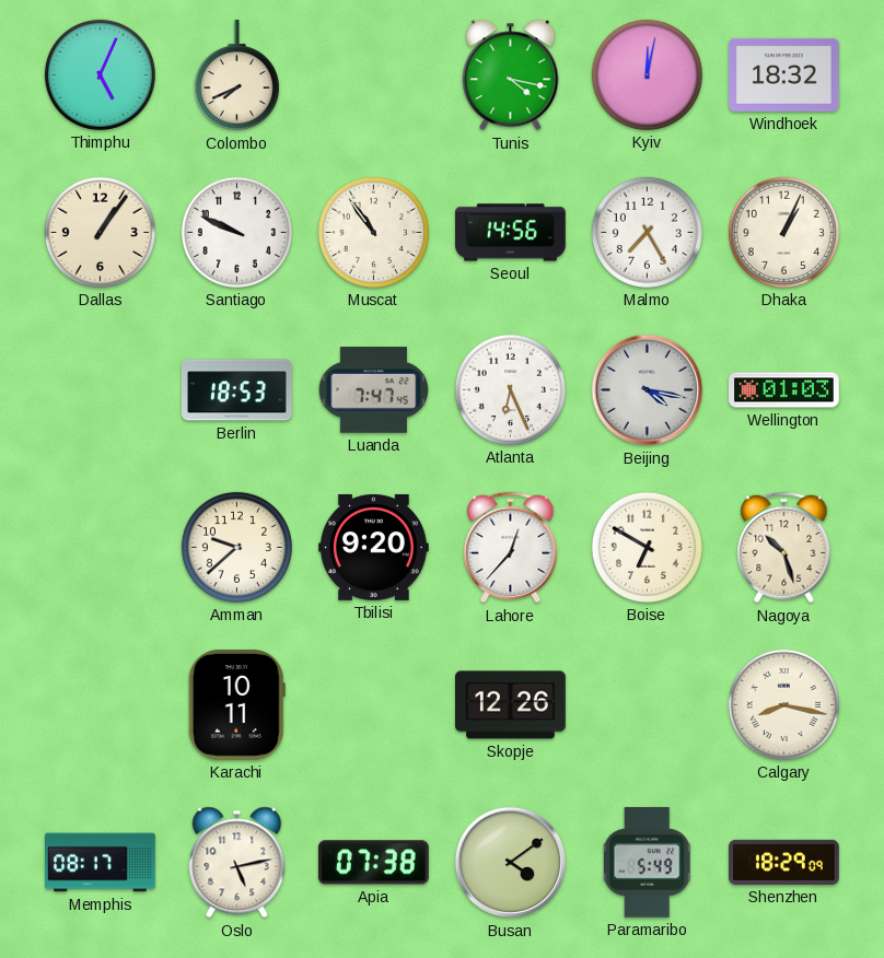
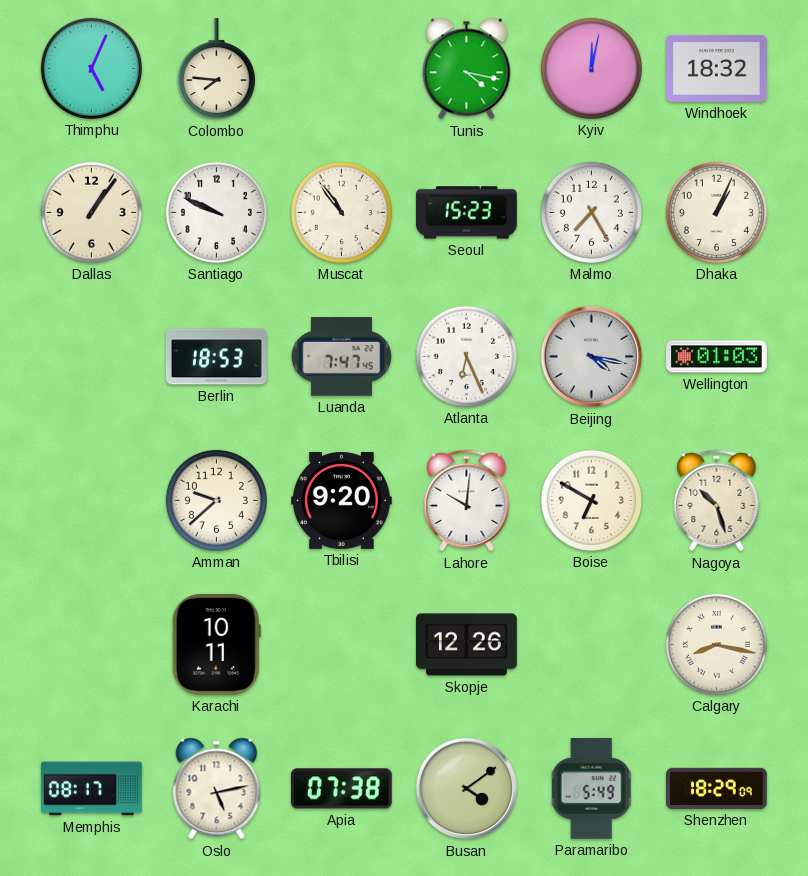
Colombo: 7:41 -> 7:46
Seoul: 14:56 -> 15:23
Lahore: 12:37 -> 10:01
